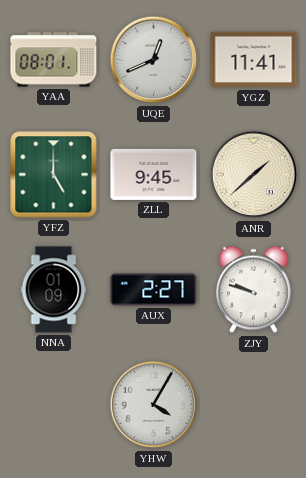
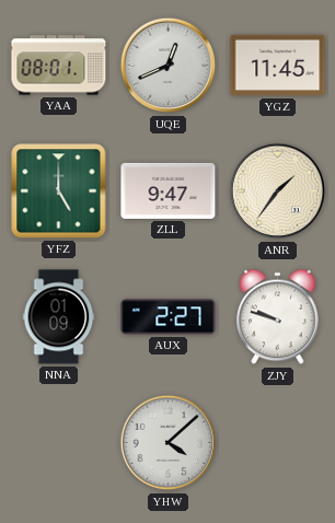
YGZ: 11:41 -> 11:45
ZLL: 9:45 -> 9:47
ANR: 1:38 -> 1:36
YHW: 4:05 -> 4:08
